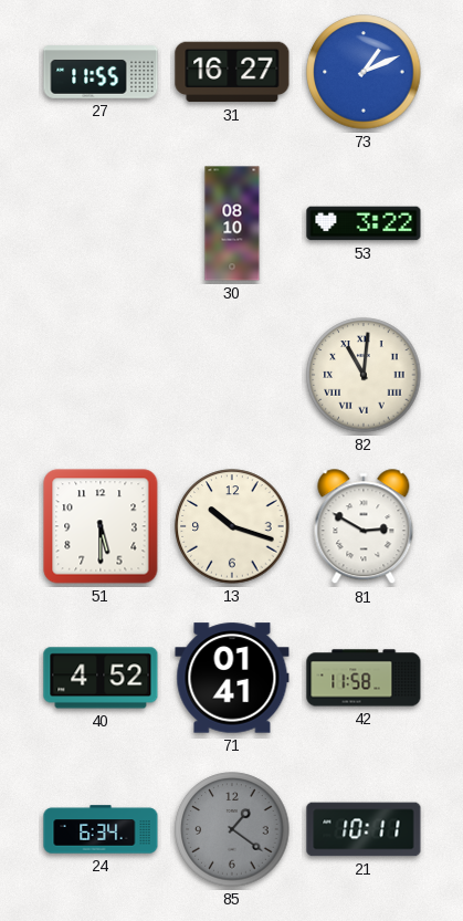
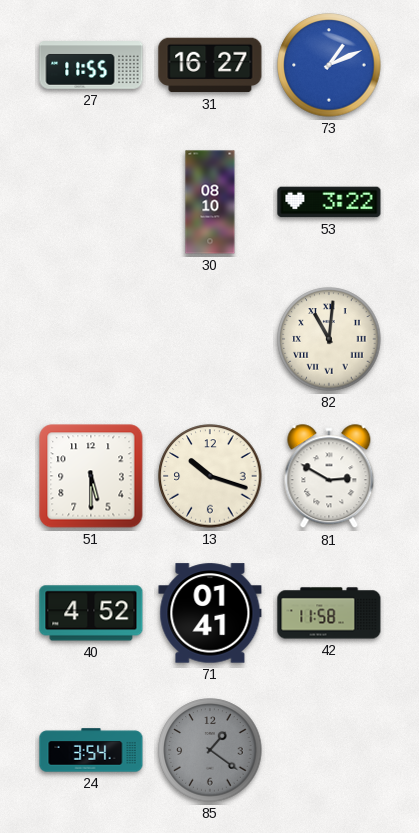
24: 6:34 -> 3:54
21: 10:11 -> none
